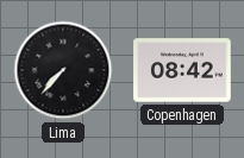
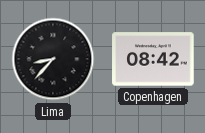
Lima: 7:37 -> 8:37
